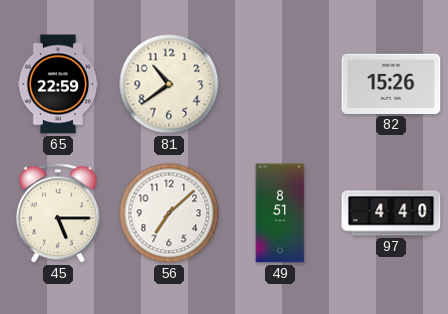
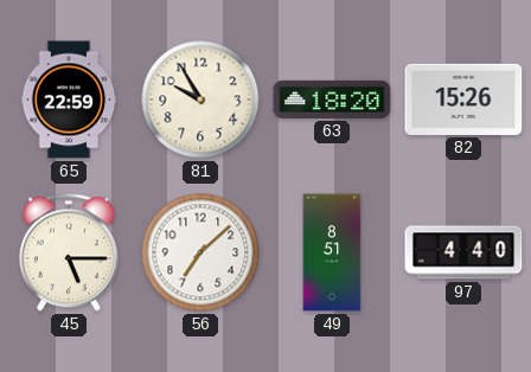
81: 10:39 -> 9:55
63: none -> 18:20
